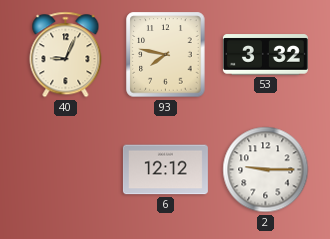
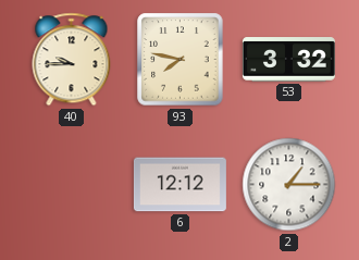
40: 9:04 -> 9:45
2: 9:15 -> 1:15
